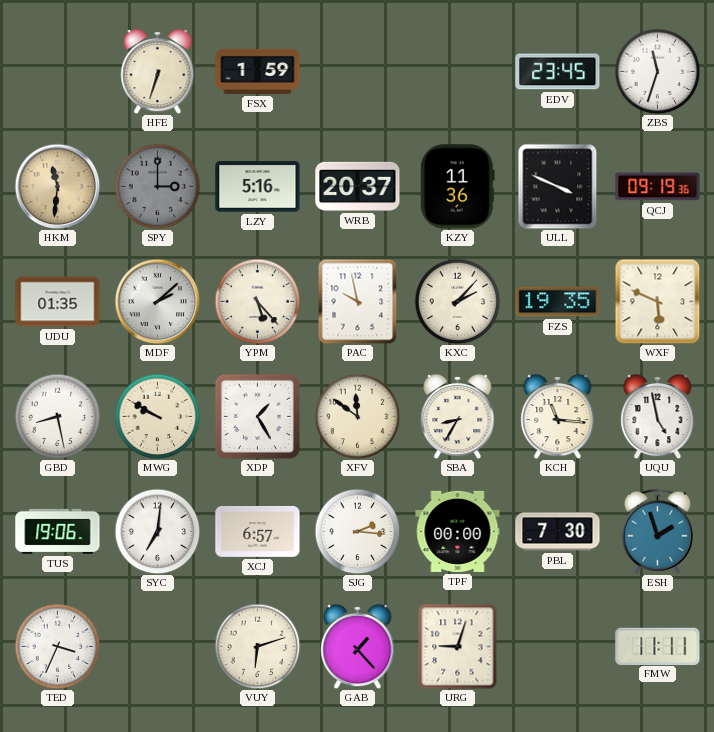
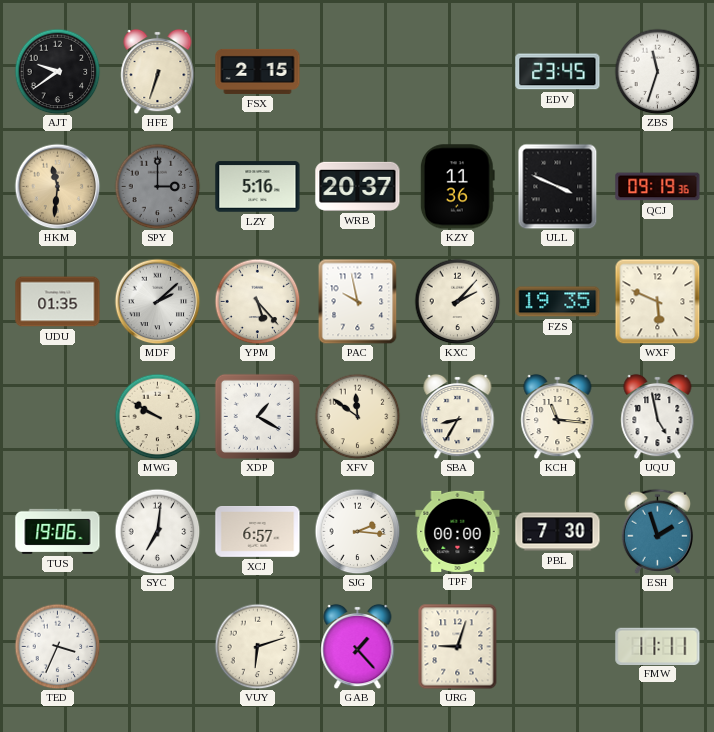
AJT: none -> 9:39
FSX: 1:59 -> 2:15
GBD: 8:28 -> none
XDP: 1:25 -> 1:20
